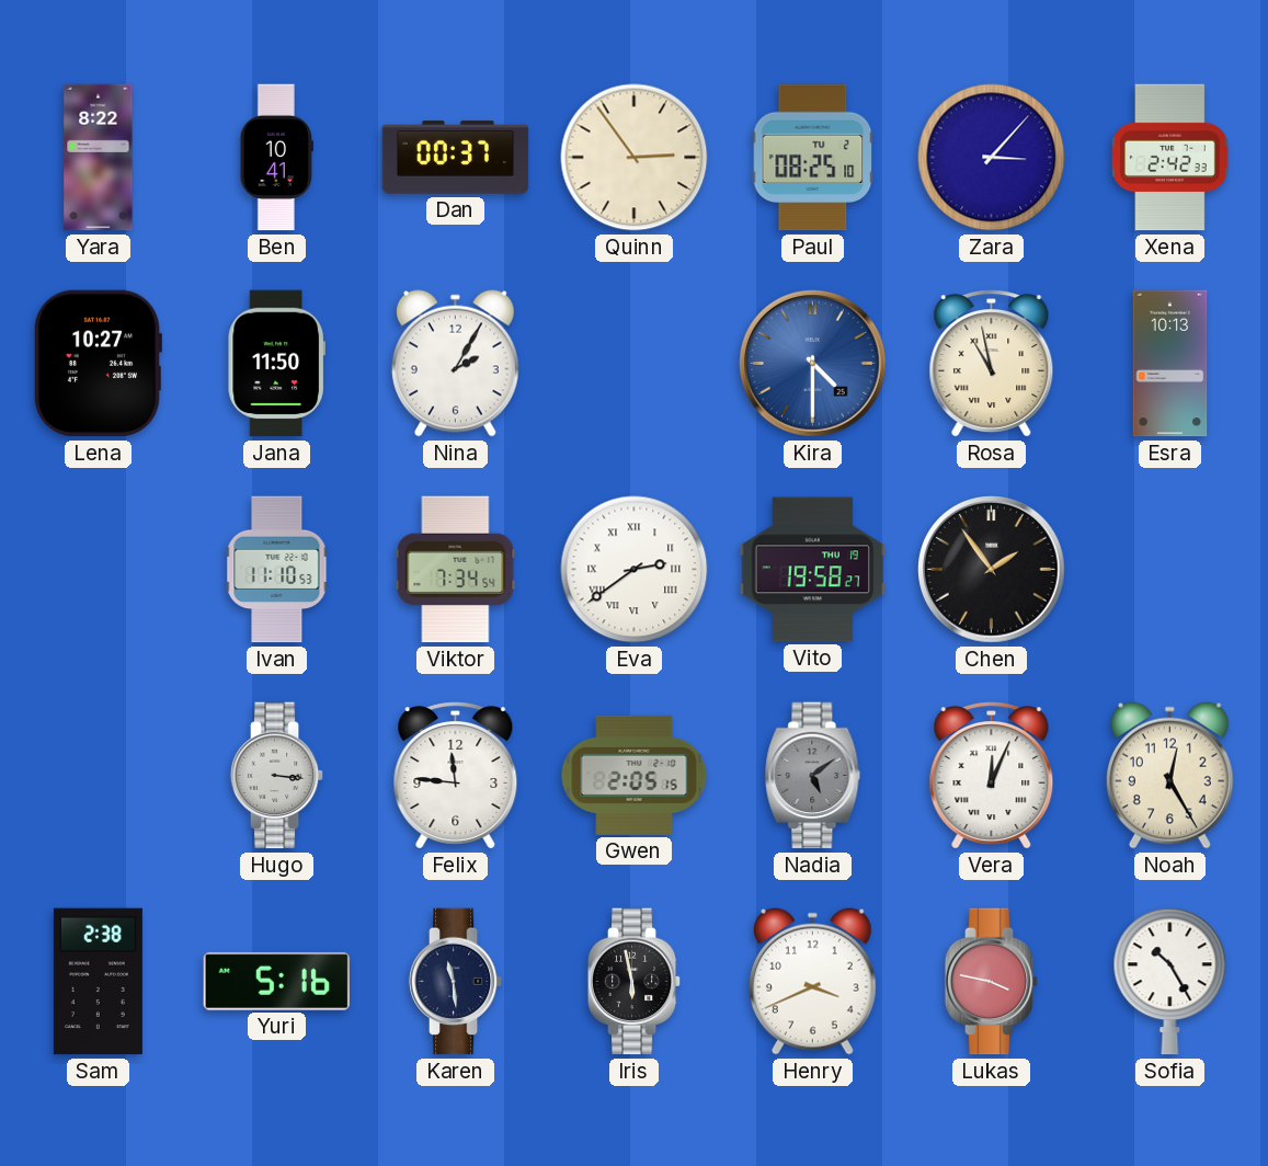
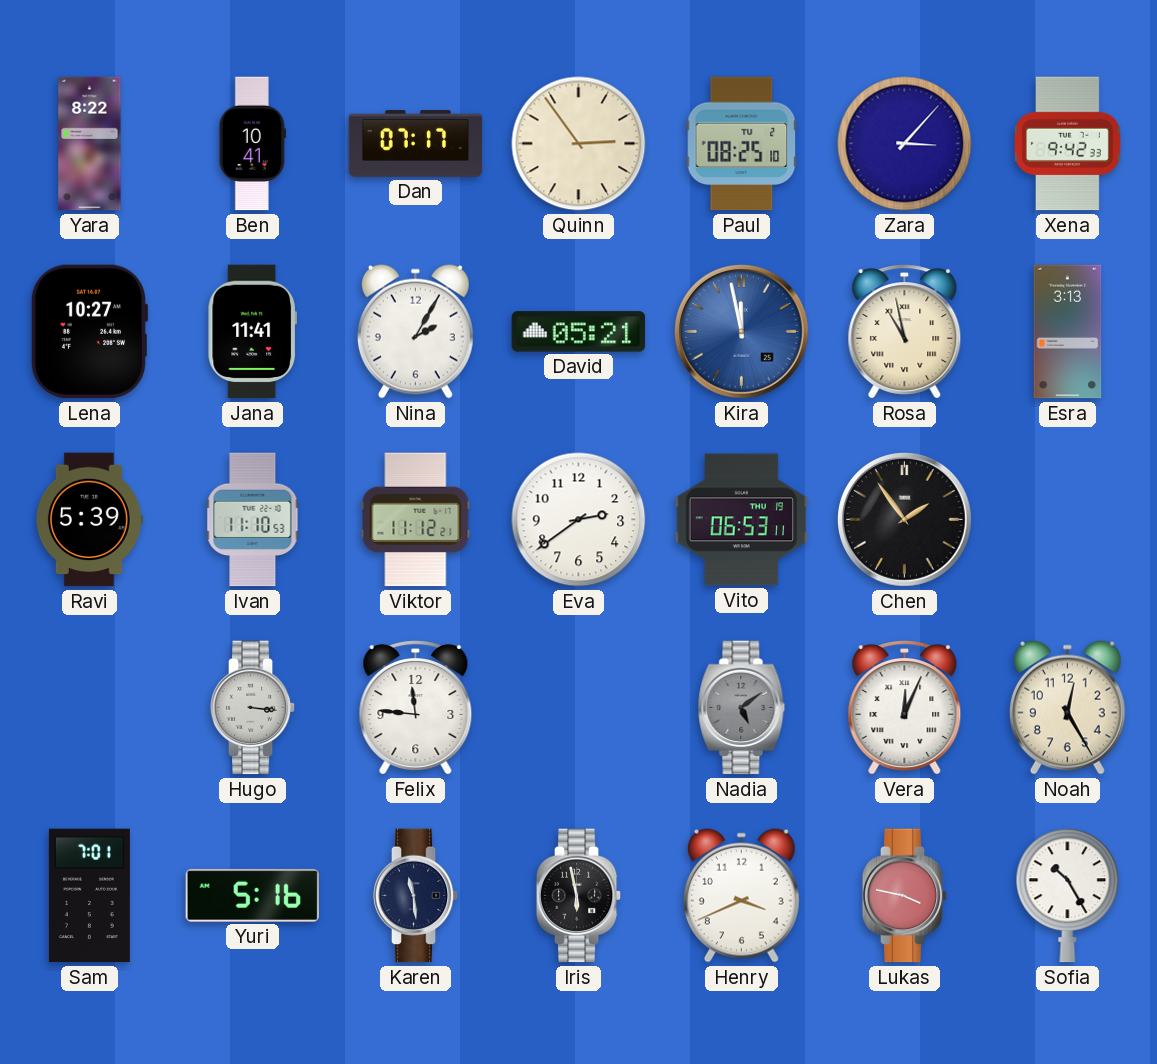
Dan: 00:37 -> 07:17
Xena: 2:42 -> 9:42
Jana: 11:50 -> 11:41
David: none -> 05:21
Kira: 4:30 -> 11:58
Esra: 10:13 -> 3:13
Ravi: none -> 5:39
Viktor: 7:34 -> 11:12
Eva numerals: Roman -> Arabic
Vito: 19:58 -> 06:53
Gwen: 2:05 -> none
Sam: 2:38 -> 7:01
